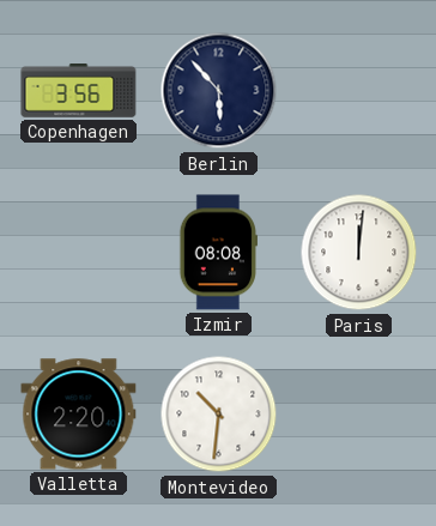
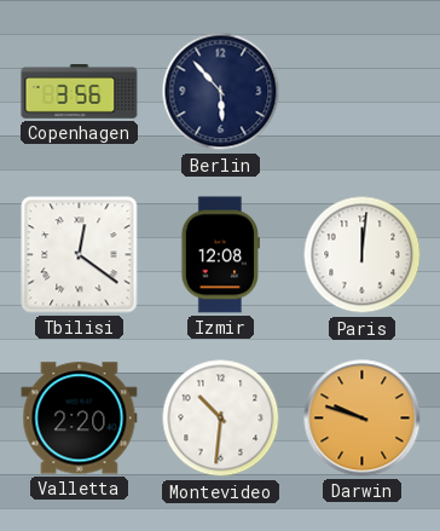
Tbilisi: none -> 12:21
Izmir: 08:08 -> 12:08
Darwin: none -> 9:48
